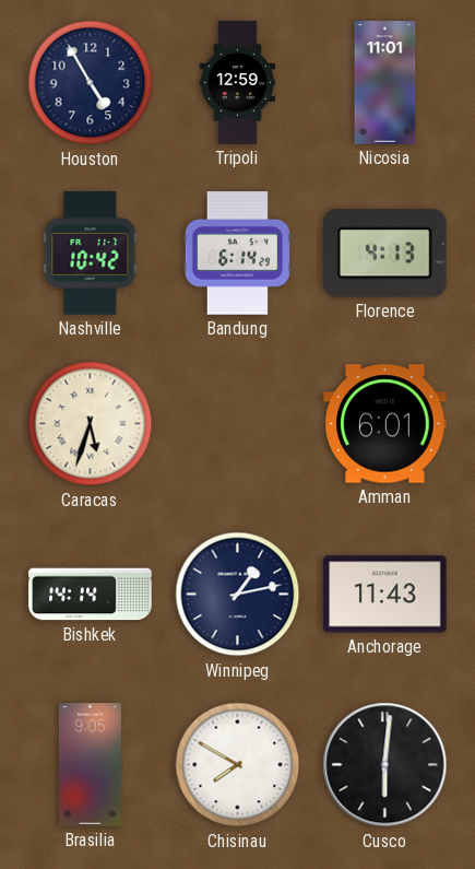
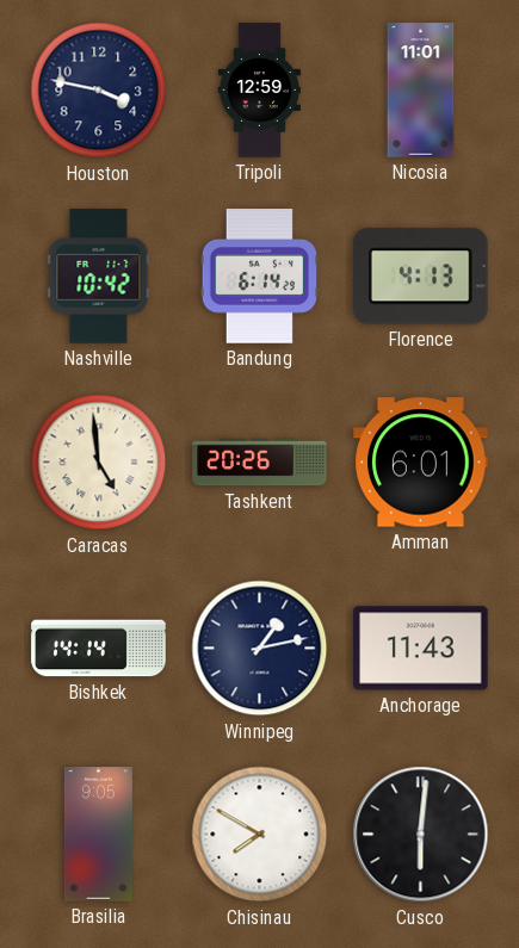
Houston: 4:55 -> 3:47
Caracas: 5:33 -> 4:59
Tashkent: none -> 20:26
